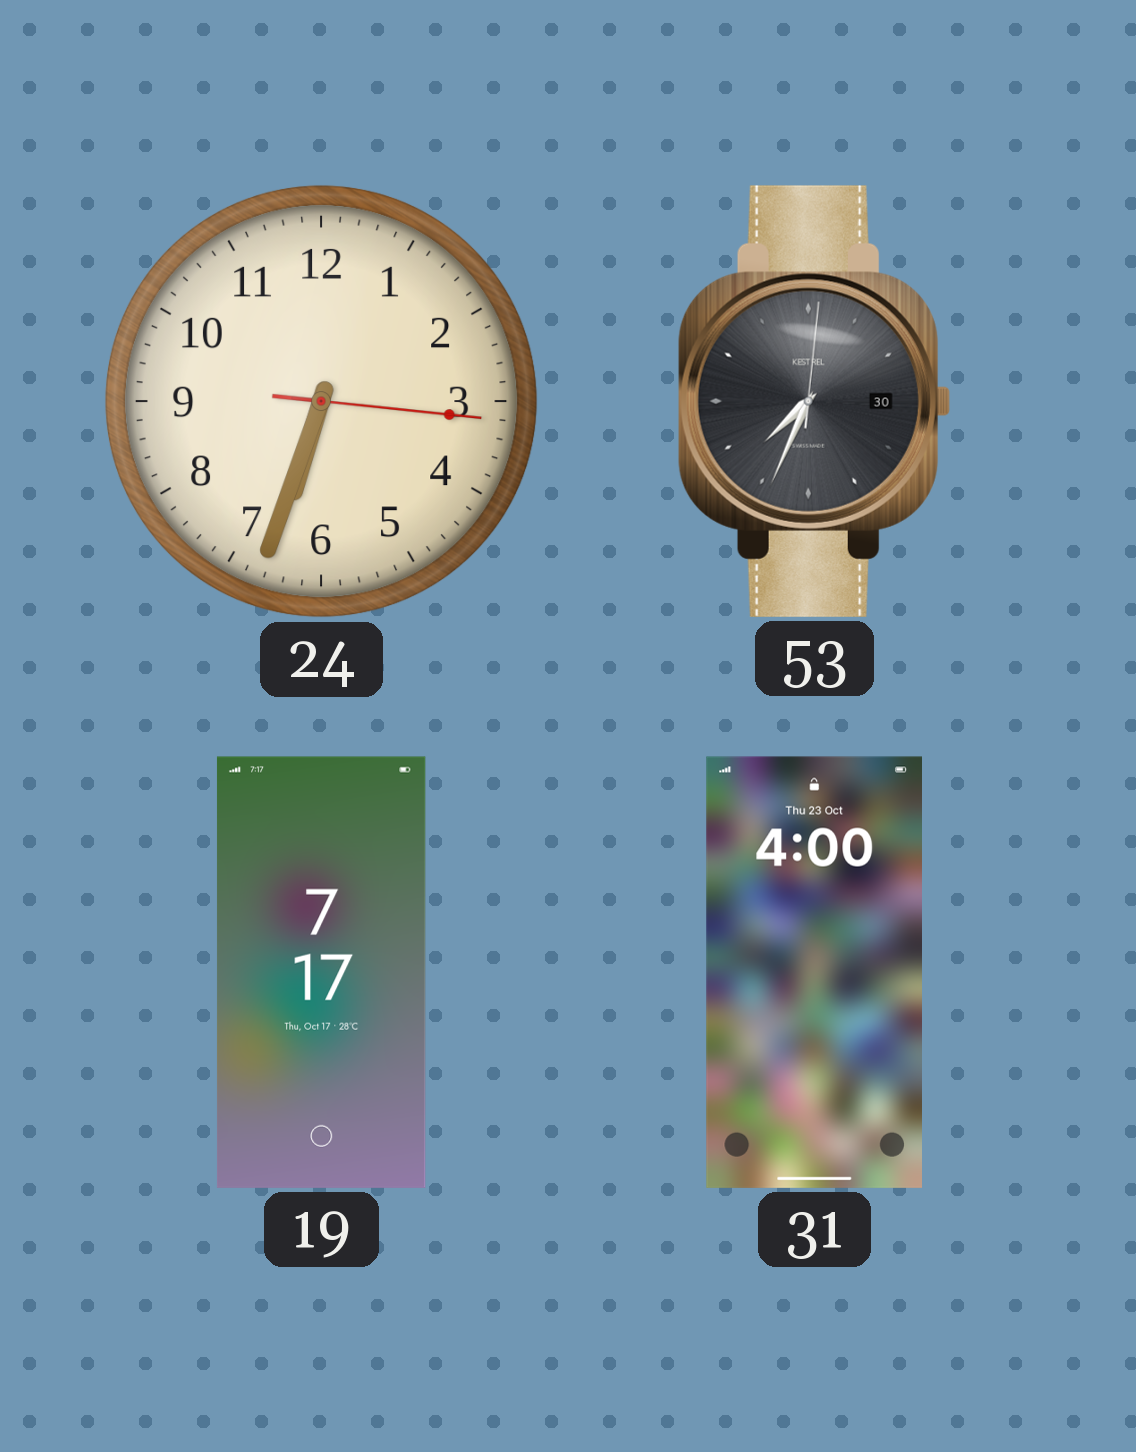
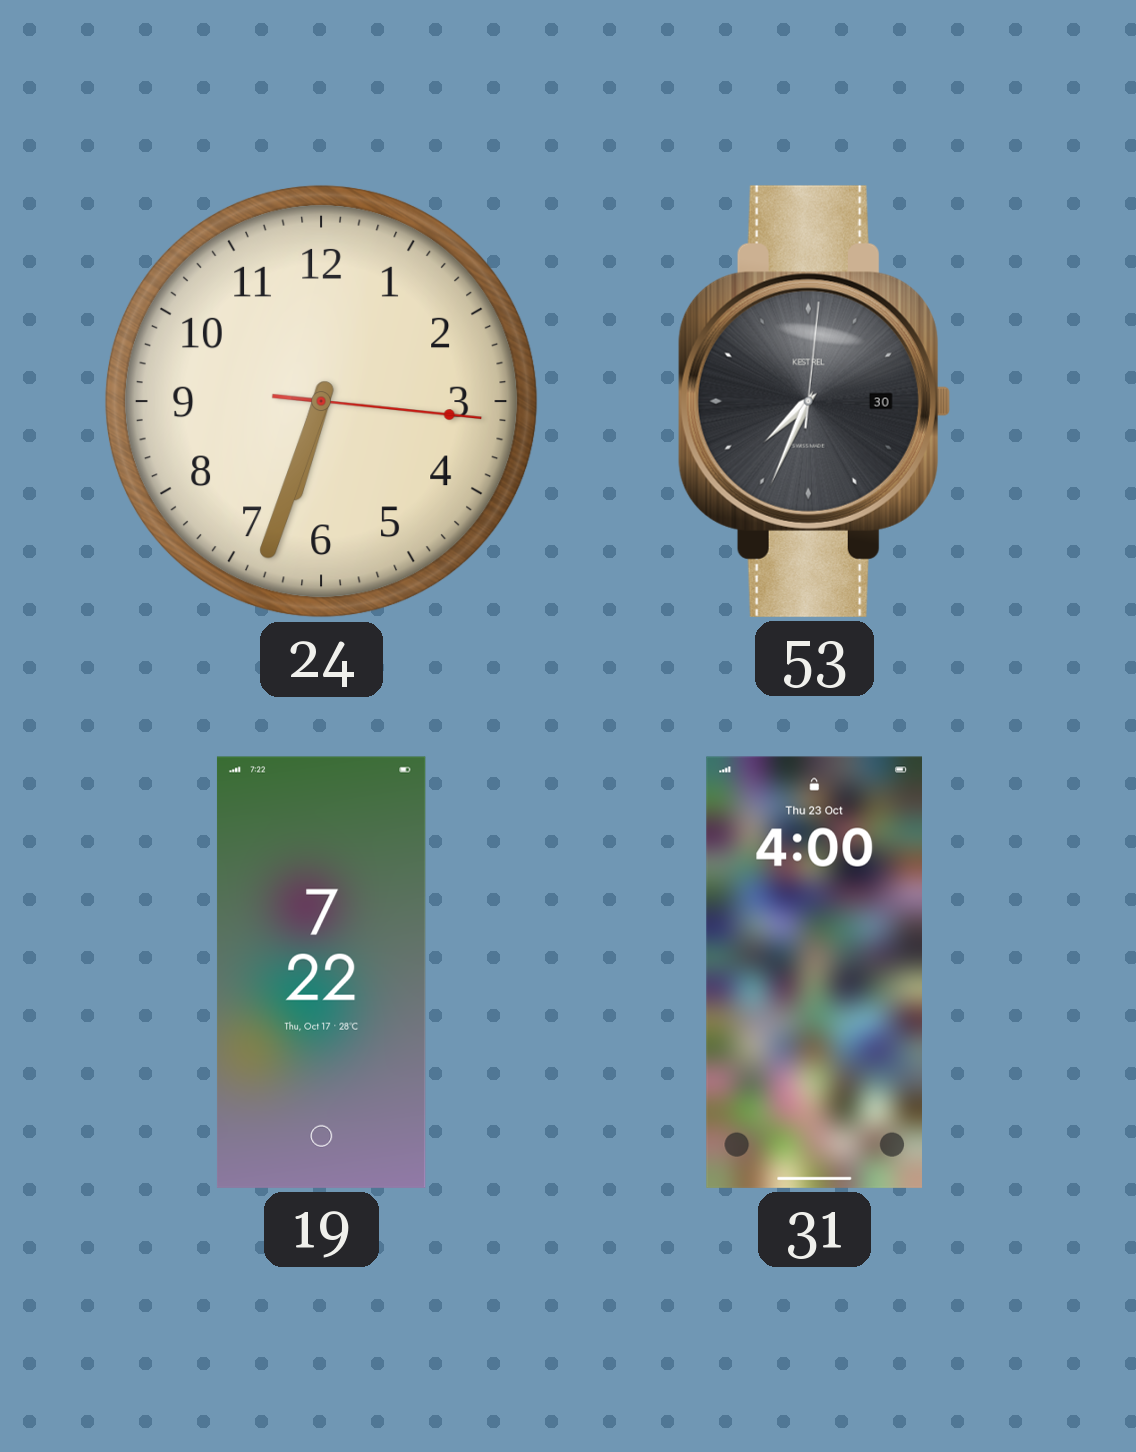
19: 7:17 -> 7:22
